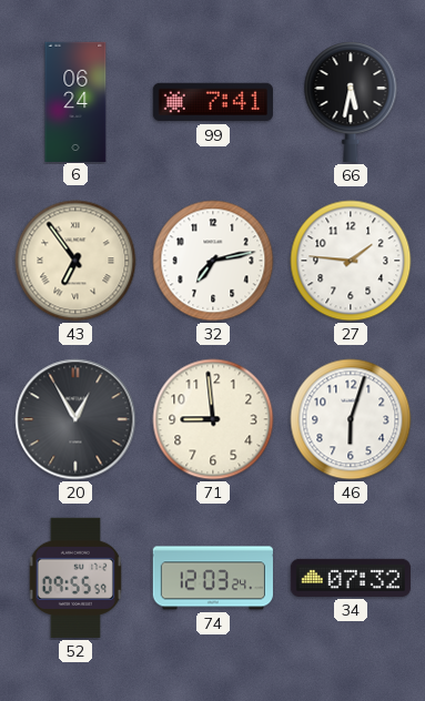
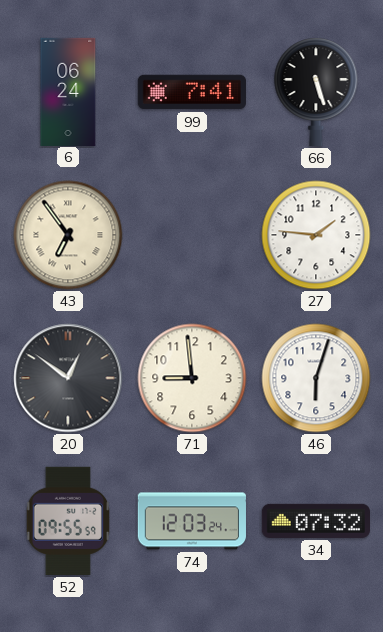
66: 5:32 -> 5:27
32: 7:13 -> none
20: 12:55 -> 12:51
